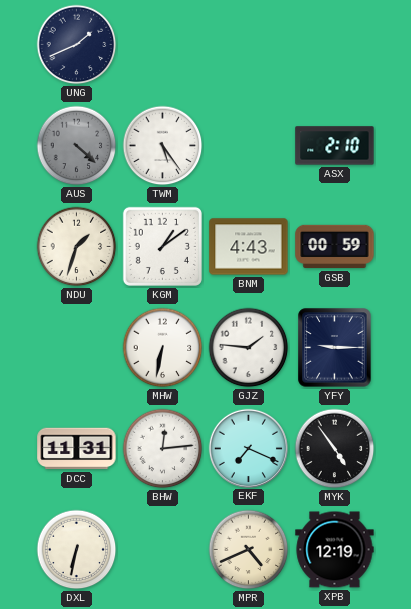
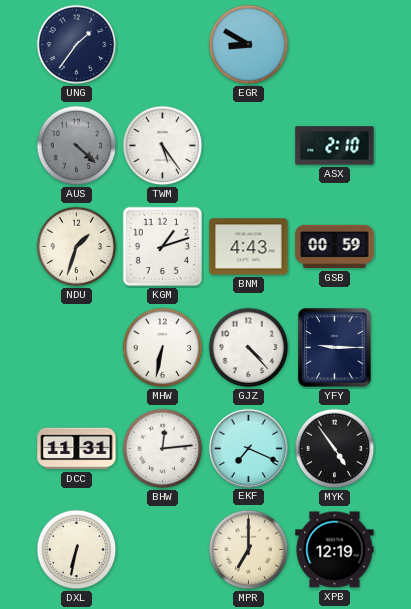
UNG: 1:41 -> 1:36
EGR: none -> 8:50
KGM: 1:09 -> 1:12
GJZ: 1:46 -> 4:23
MPR: 4:41 -> 7:00
